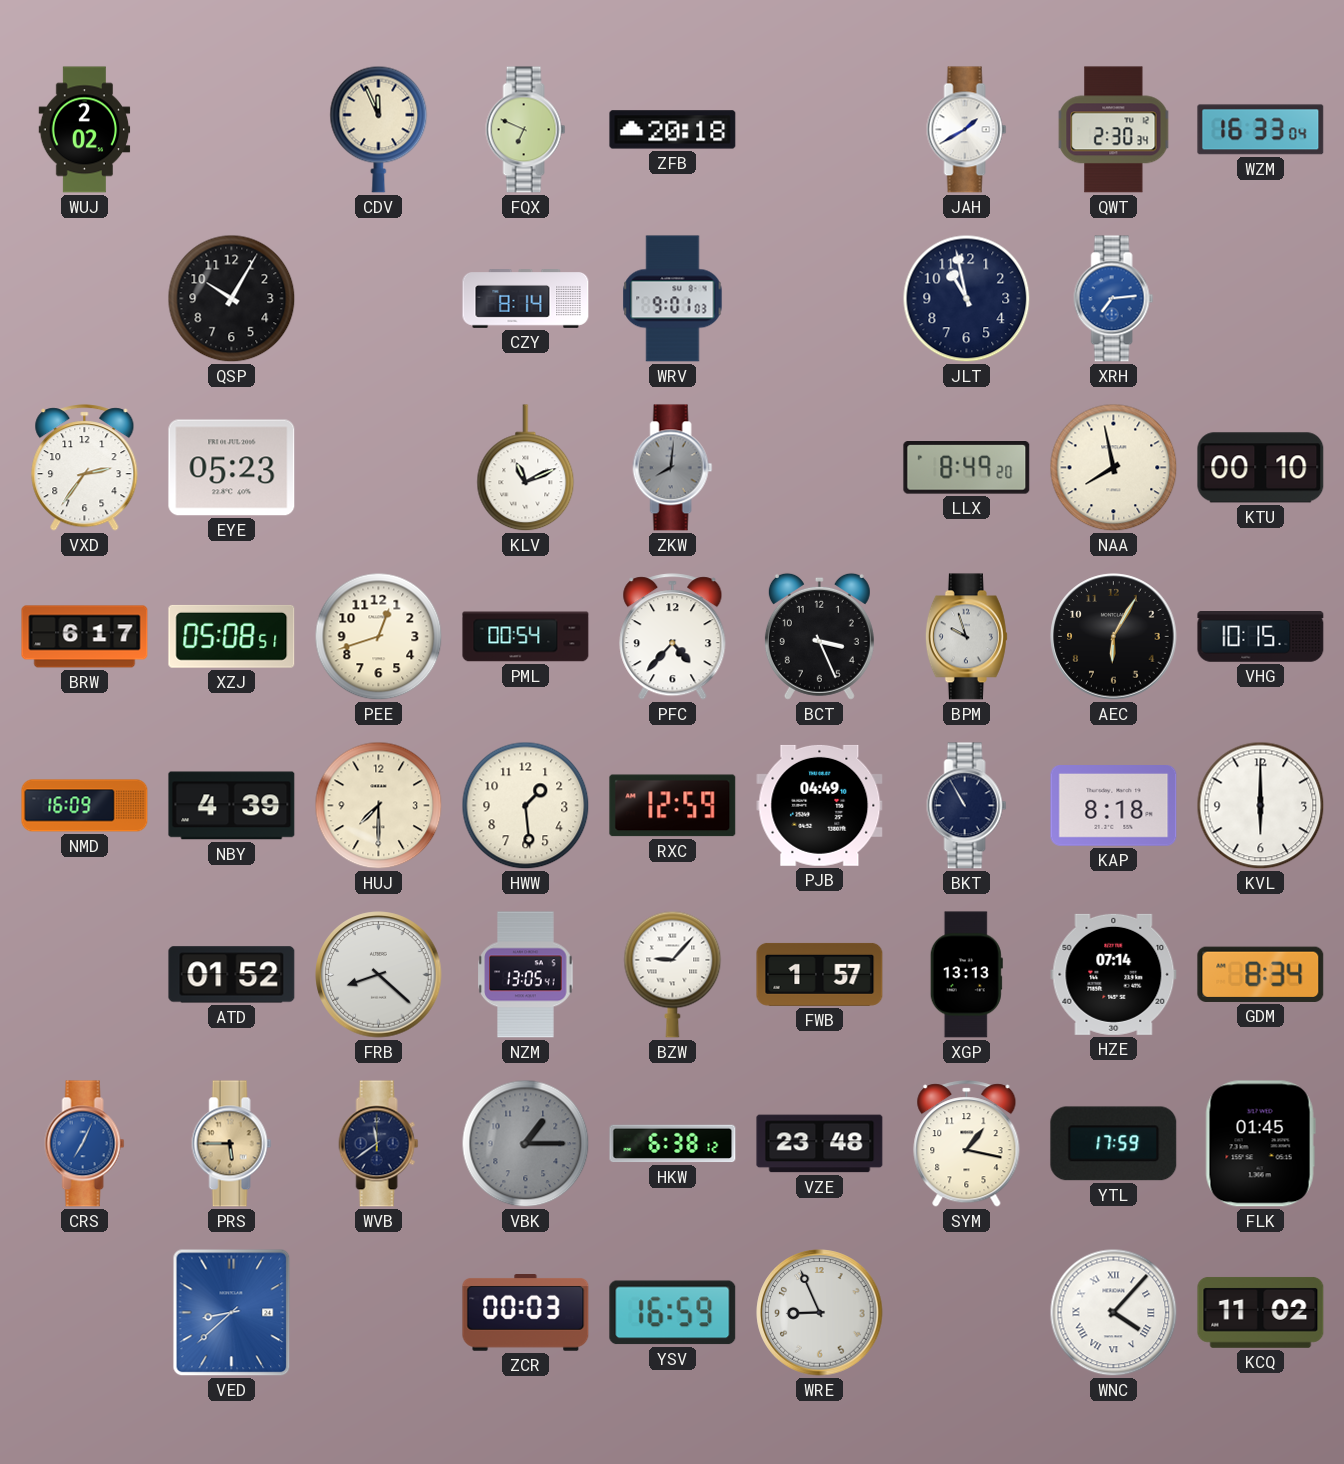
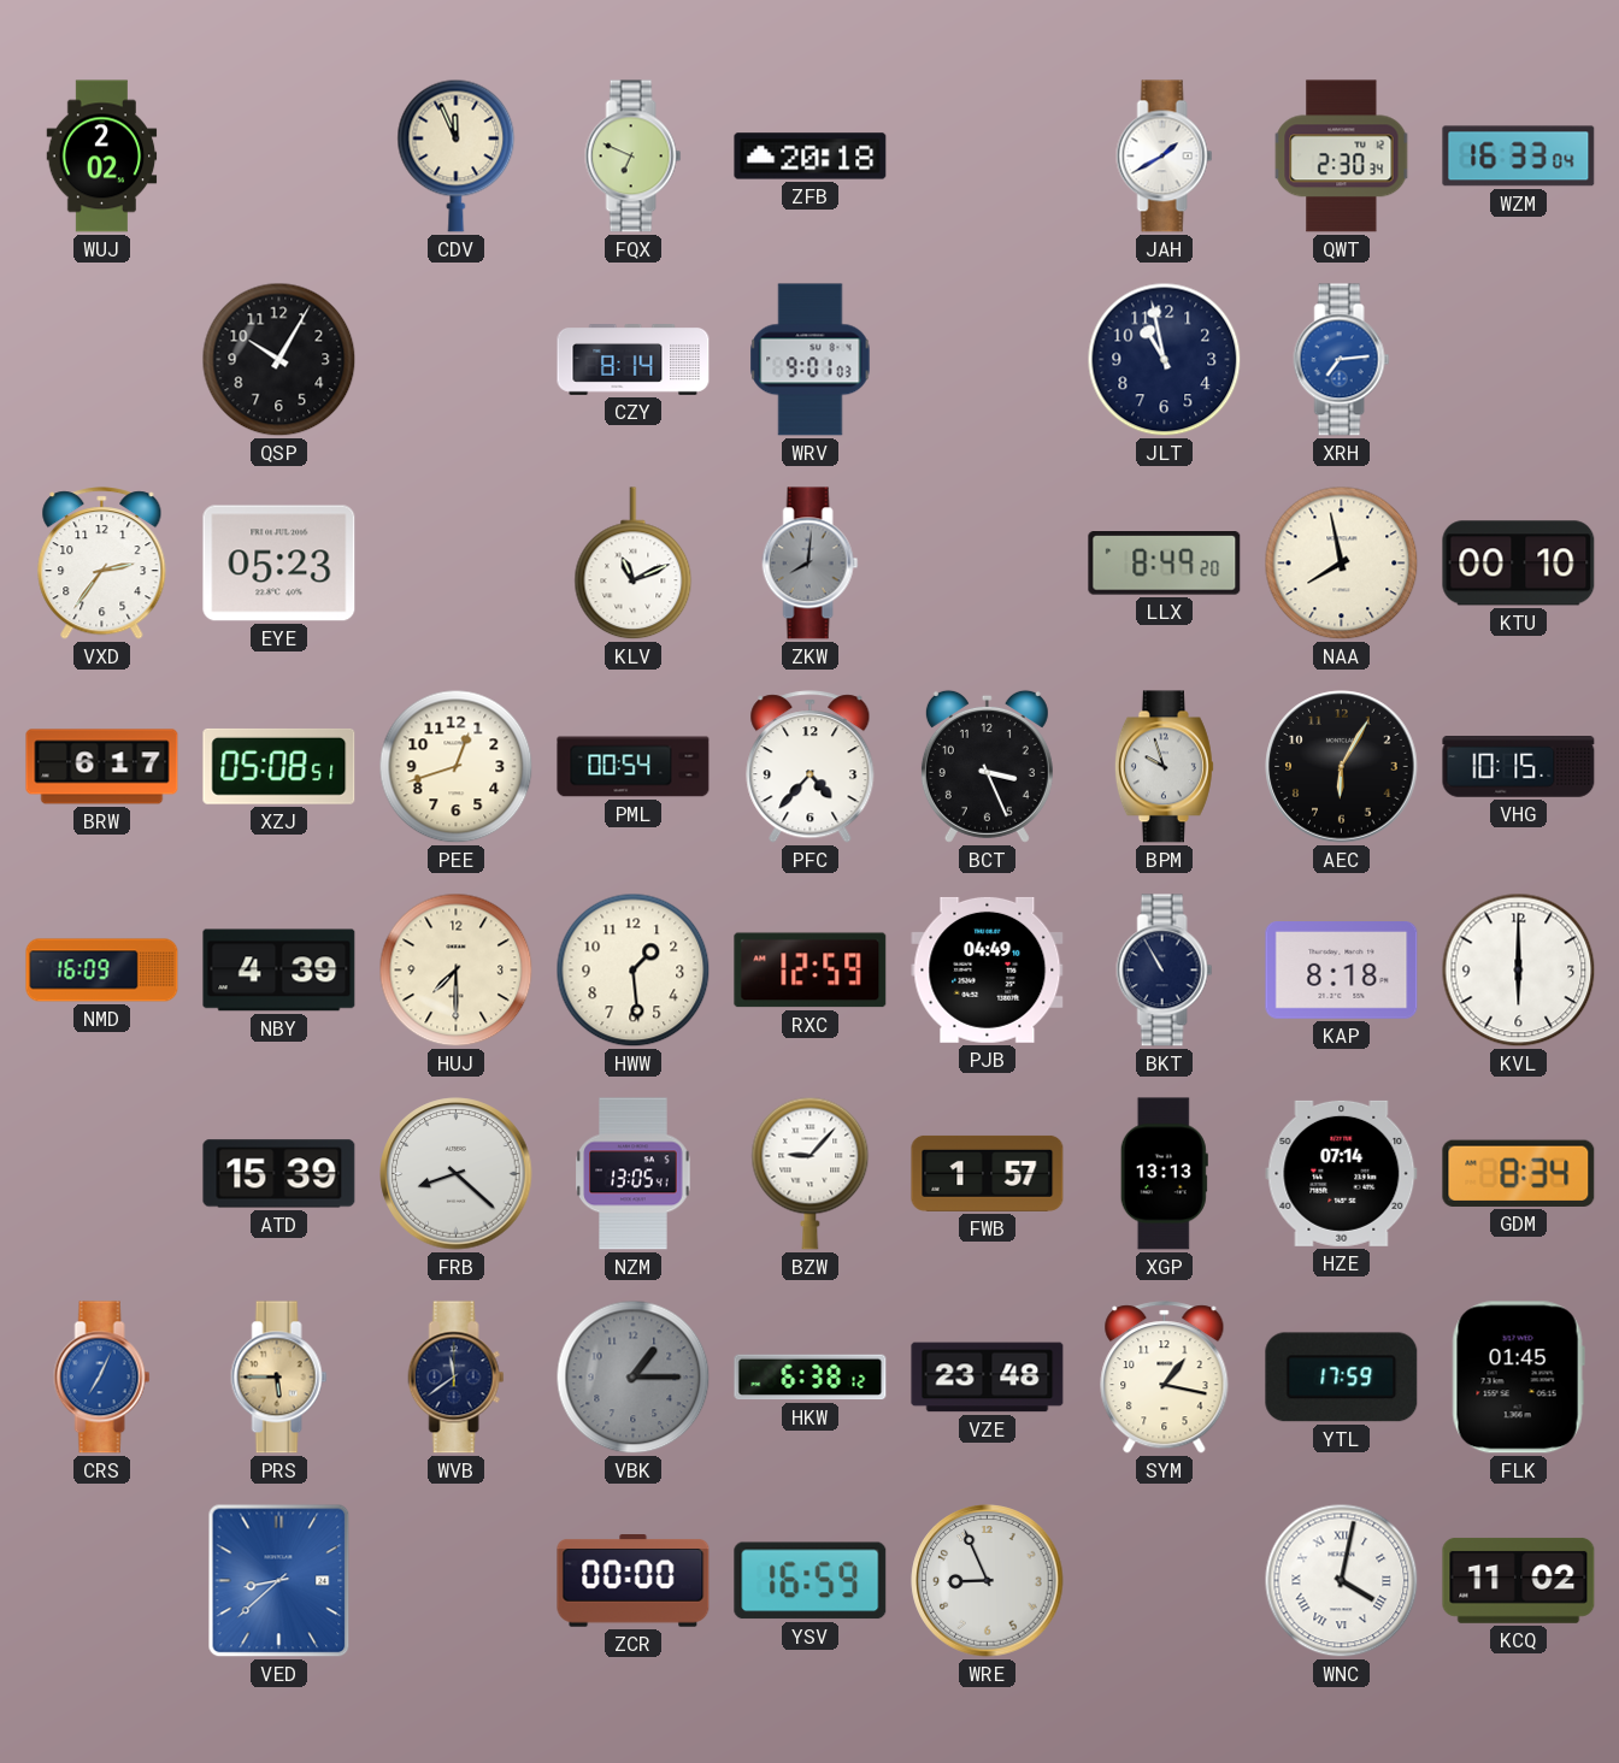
ATD: 01:52 -> 15:39
ZCR: 00:03 -> 00:00
WNC: 4:07 -> 4:02
